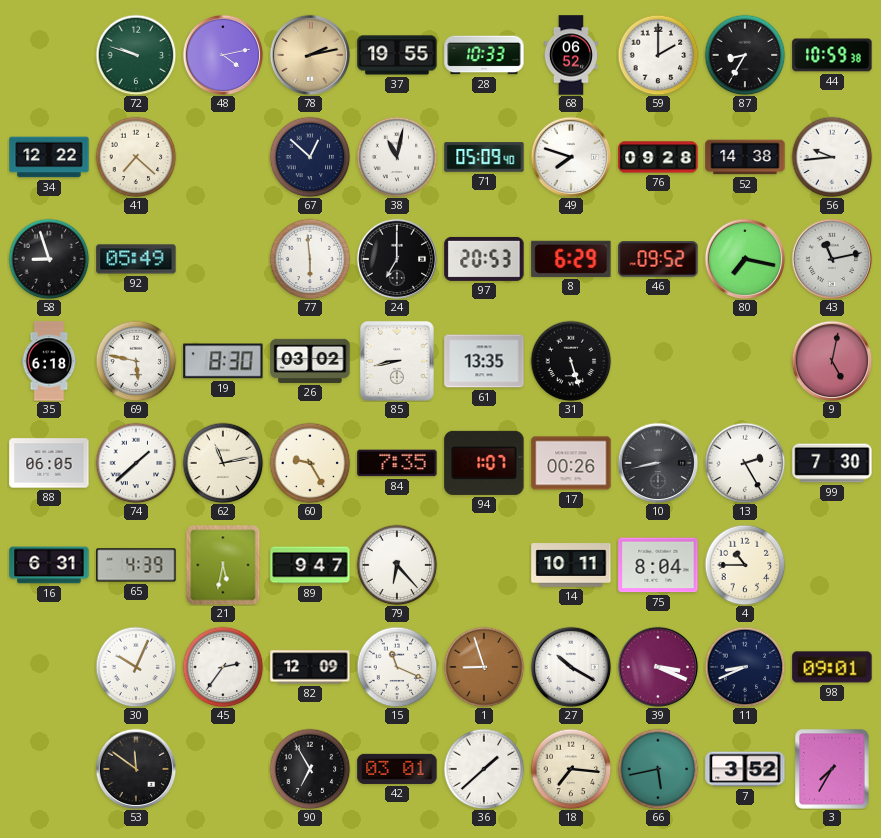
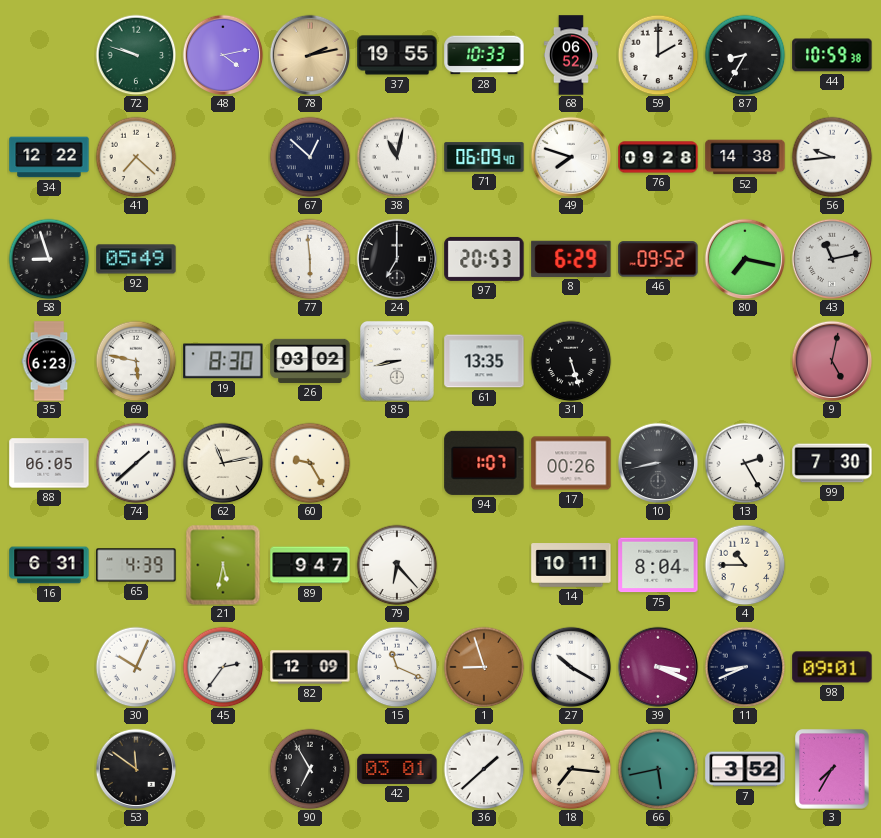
71: 05:09 -> 06:09
35: 6:18 -> 6:23
84: 7:35 -> none
